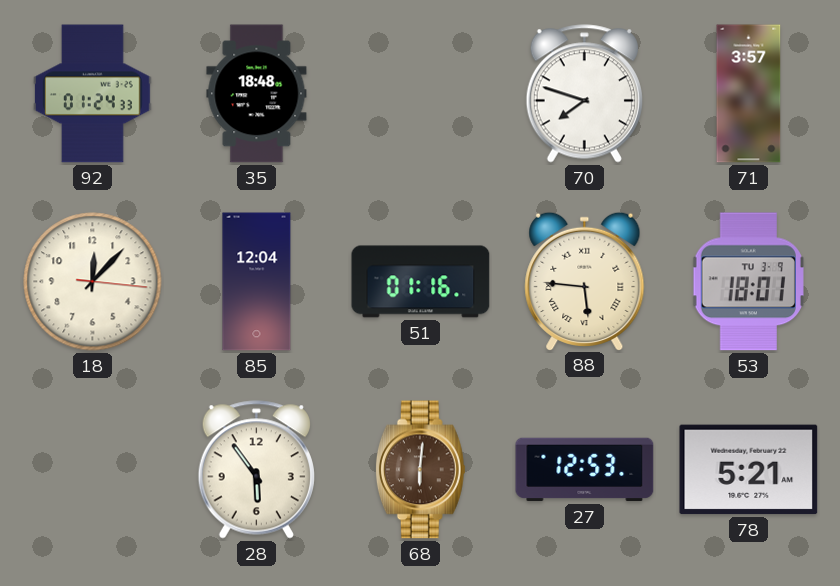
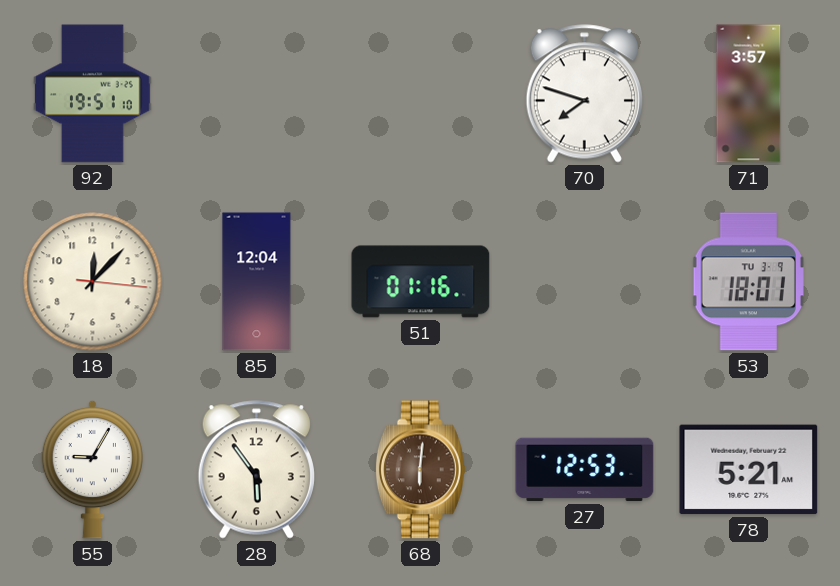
92: 01:24 -> 19:51
35: 18:48 -> none
88: 5:46 -> none
55: none -> 9:05
